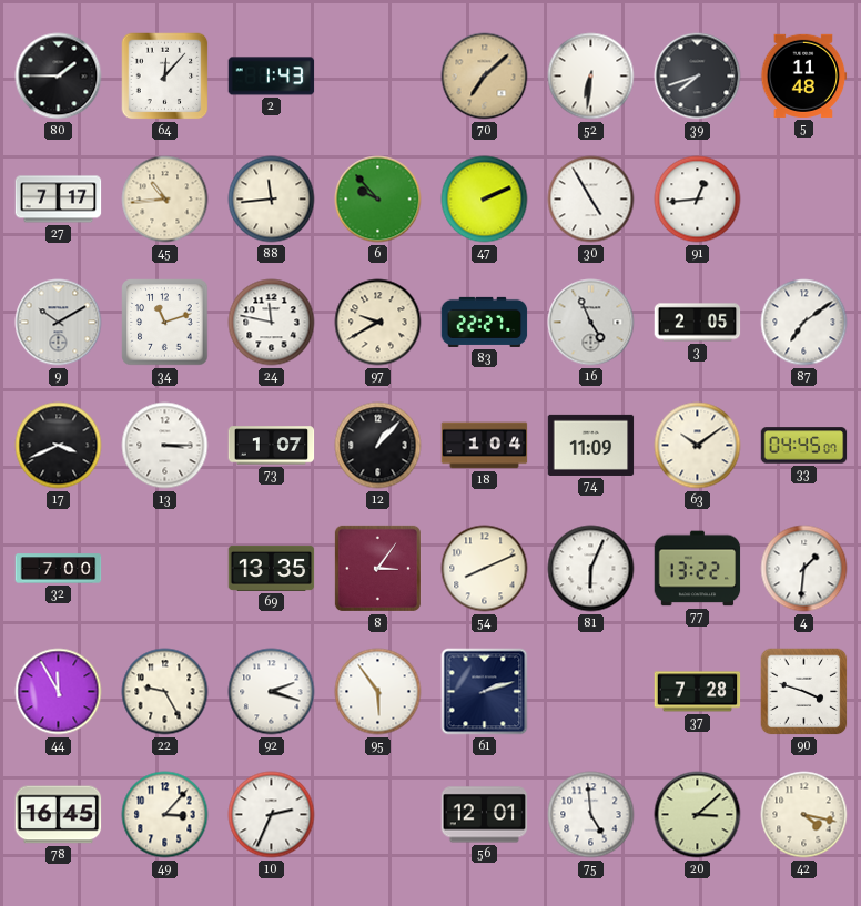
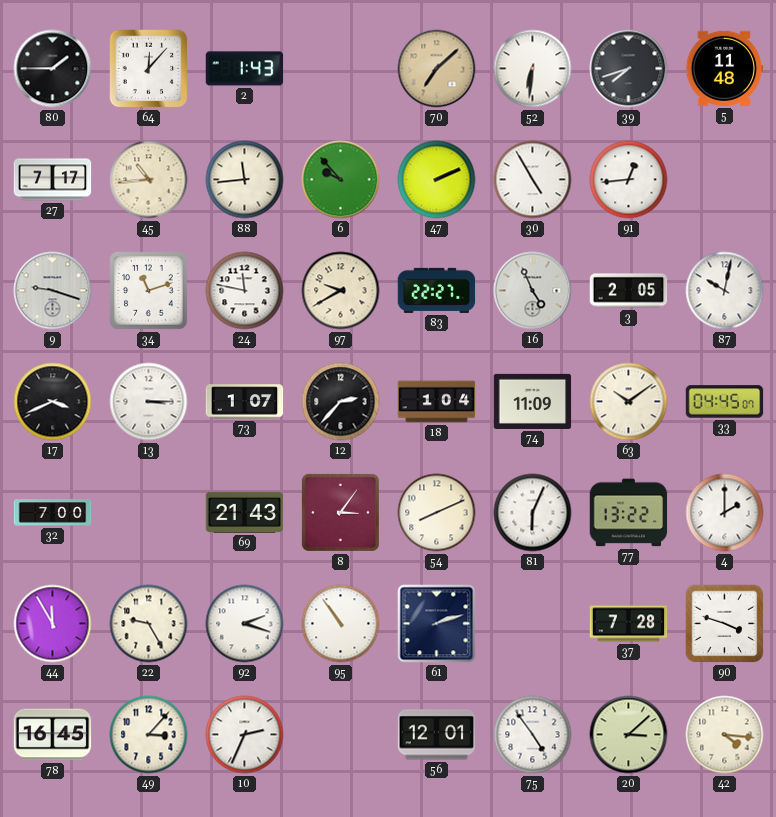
9: 10:10 -> 9:18
87: 7:09 -> 10:02
12: 1:07 -> 2:37
69: 13:35 -> 21:43
4: 1:31 -> 2:00
95: 5:54 -> 10:54
75: 4:59 -> 4:54
42: 4:17 -> 4:16
